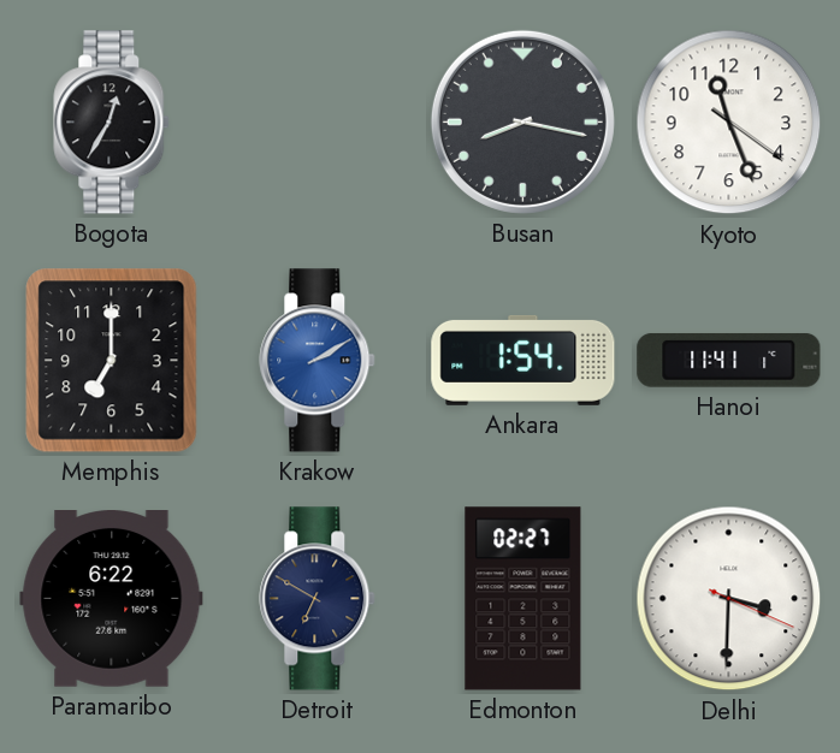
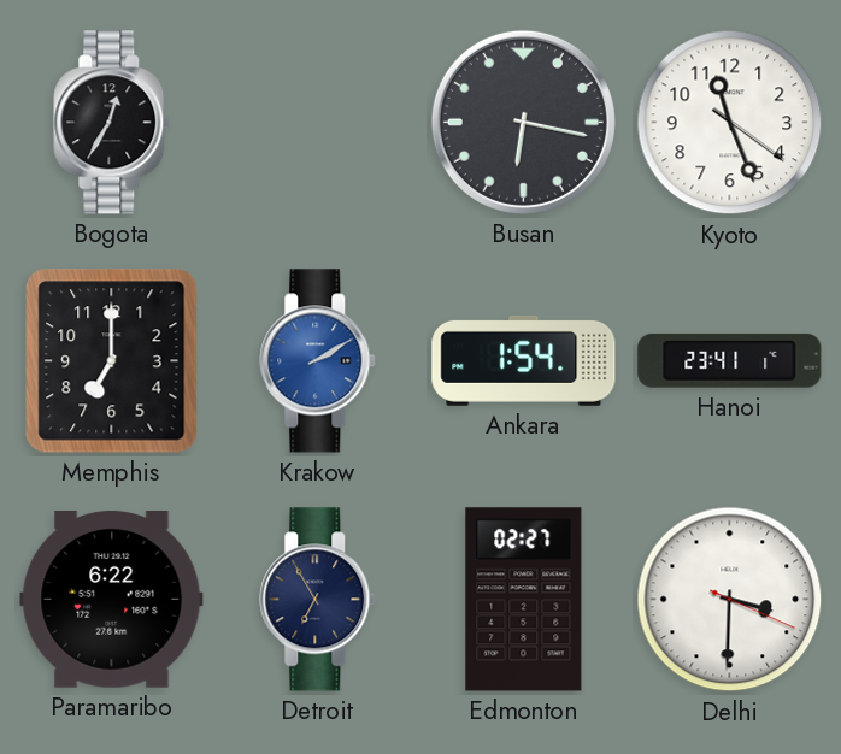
Busan: 8:17 -> 6:17
Hanoi: 11:41 -> 23:41
Detroit: 6:50 -> 6:55
